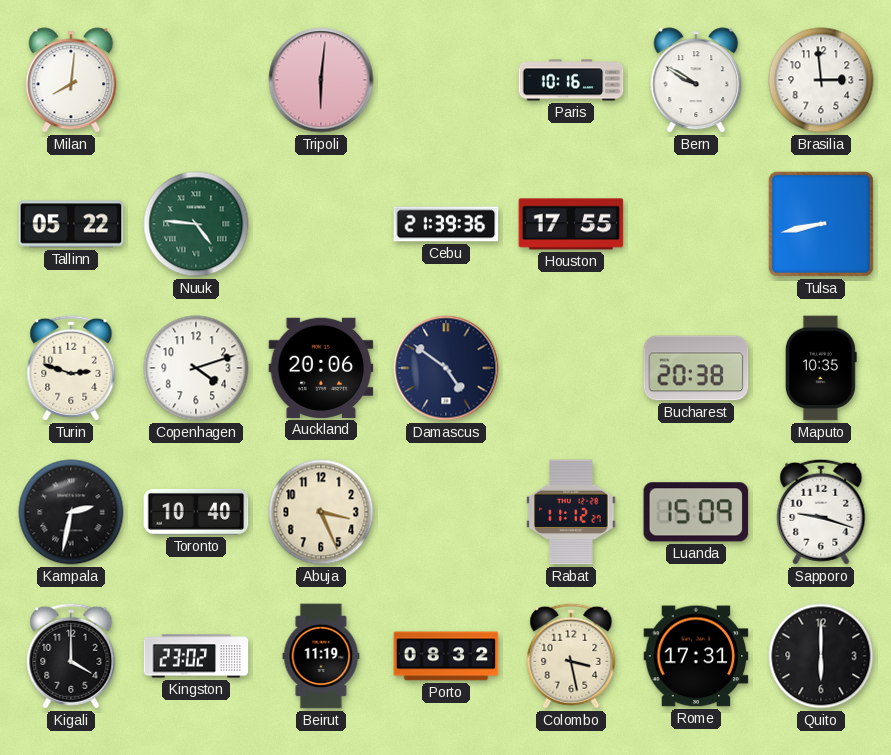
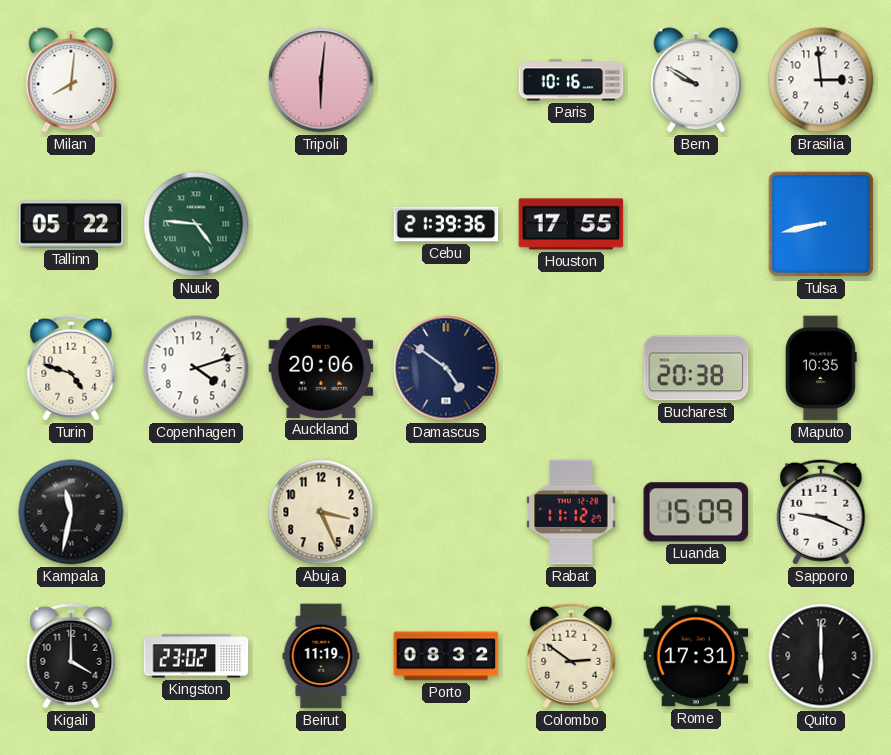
Turin: 2:48 -> 4:48
Kampala: 2:32 -> 11:32
Toronto: 10:40 -> none
Sapporo: 9:18 -> 9:19
Colombo: 3:28 -> 2:51
